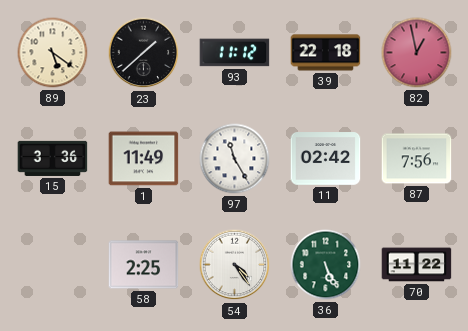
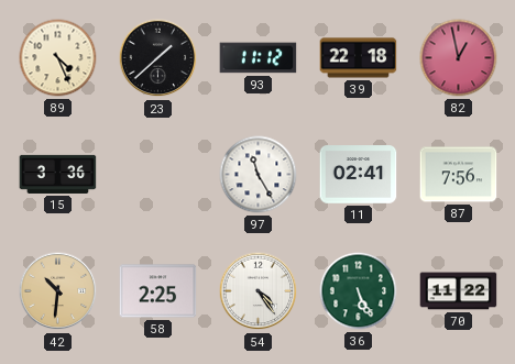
89: 5:21 -> 4:26
1: 11:49 -> none
11: 02:42 -> 02:41
42: none -> 10:31
